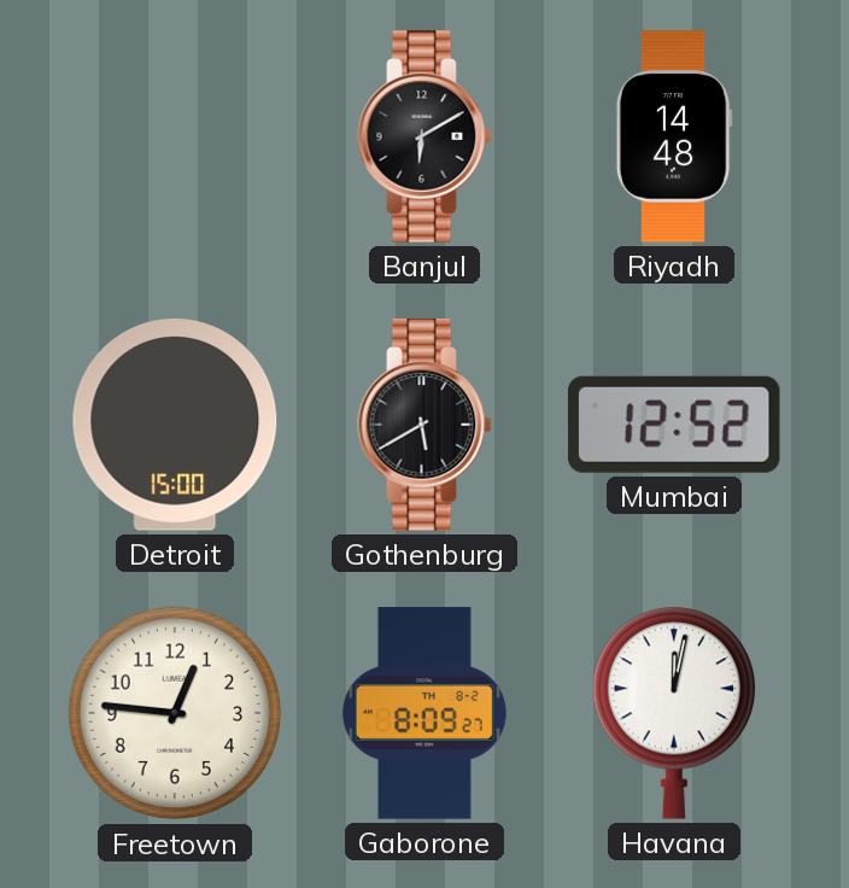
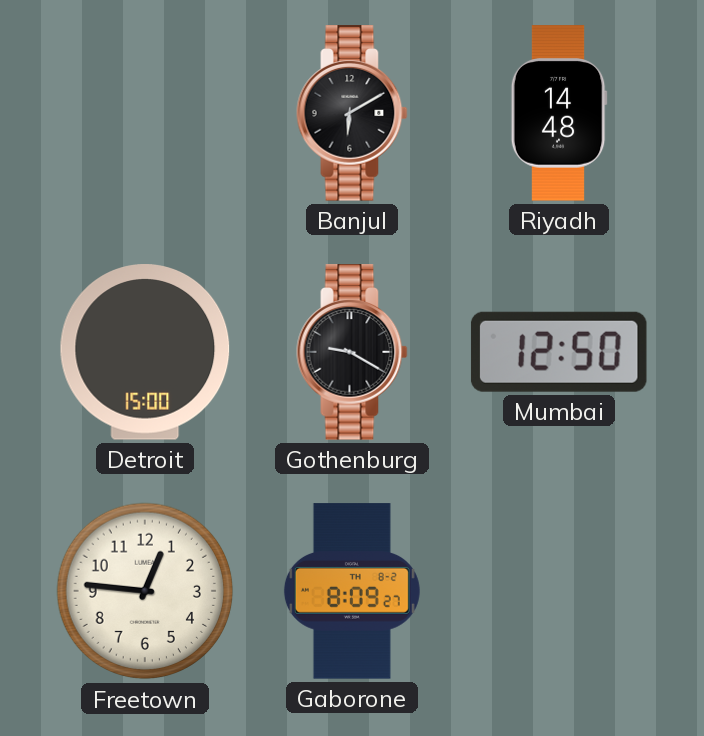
Gothenburg: 5:40 -> 9:20
Mumbai: 12:52 -> 12:50
Havana: 12:02 -> none
